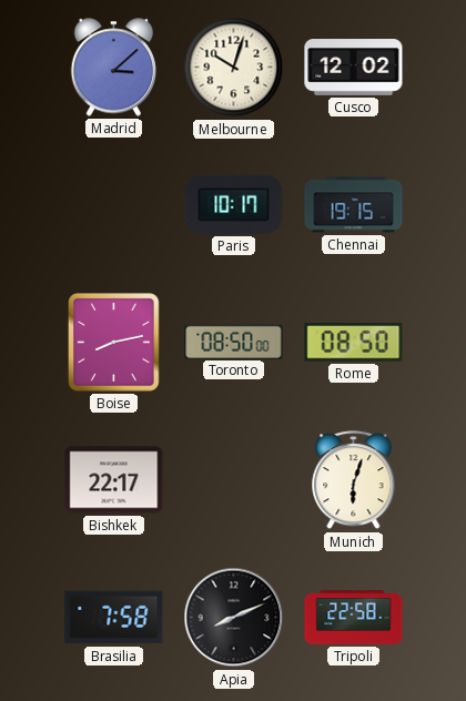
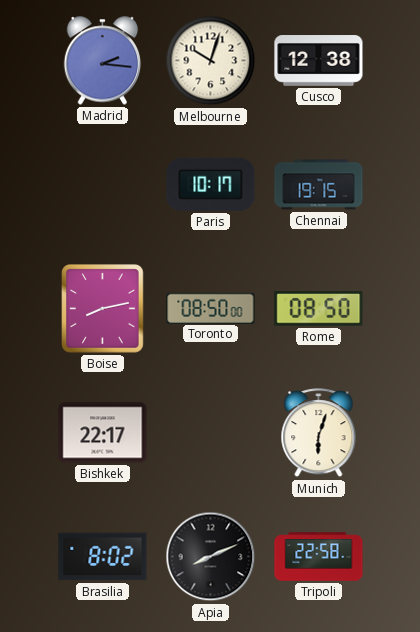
Madrid: 3:08 -> 2:16
Cusco: 12:02 -> 12:38
Brasilia: 7:58 -> 8:02
